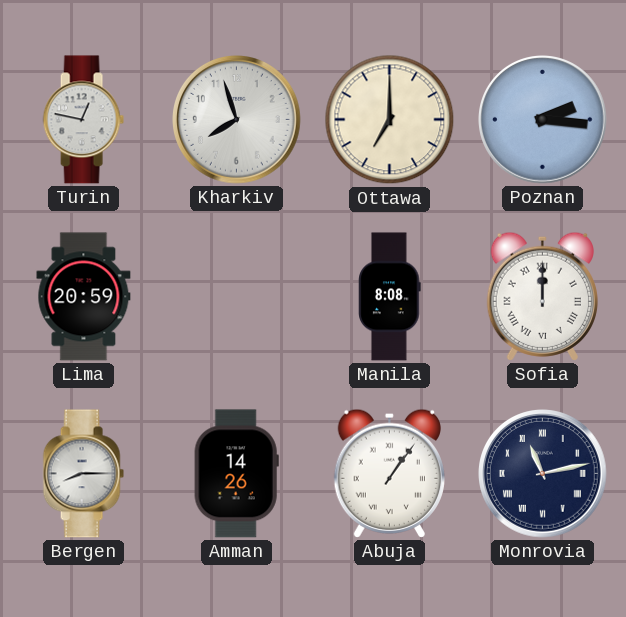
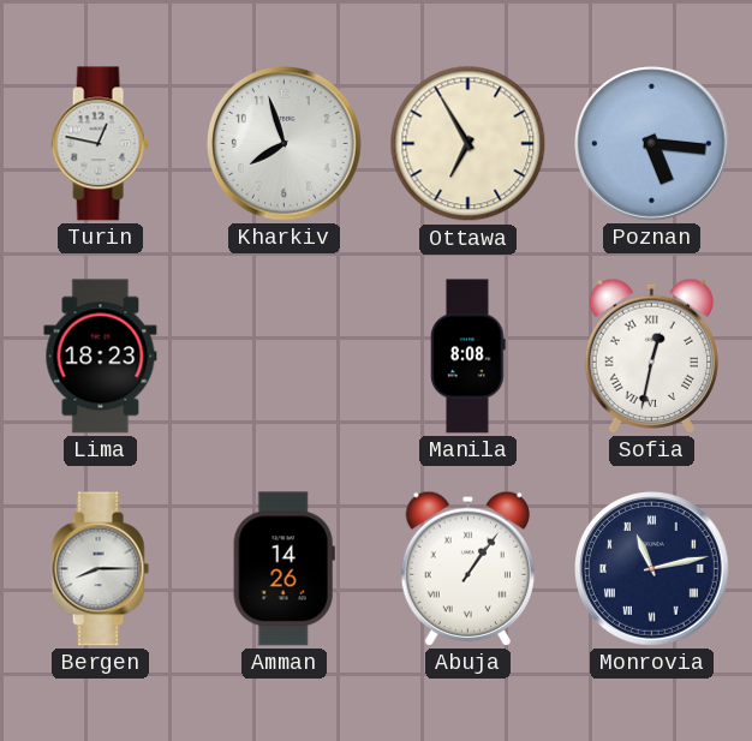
Ottawa: 7:00 -> 6:55
Poznan: 2:16 -> 5:16
Lima: 20:59 -> 18:23
Sofia: 12:00 -> 12:32
